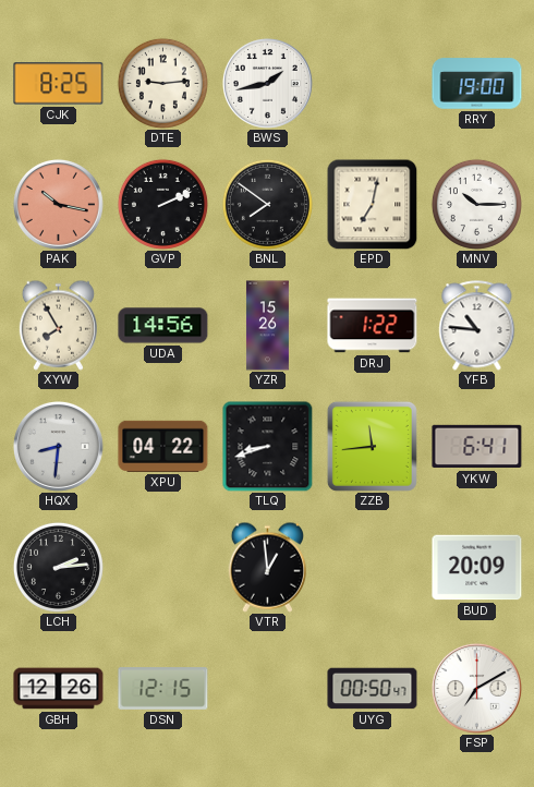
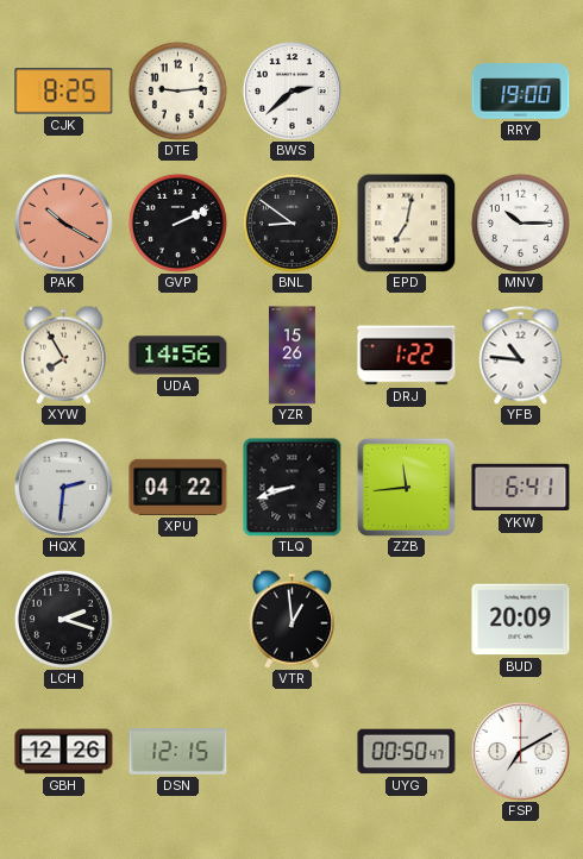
BWS: 1:43 -> 2:38
PAK: 10:17 -> 10:20
BNL: 7:51 -> 8:51
HQX: 8:31 -> 2:31
LCH: 2:14 -> 2:18
